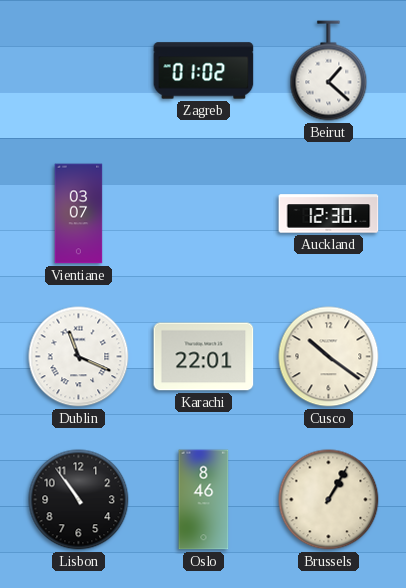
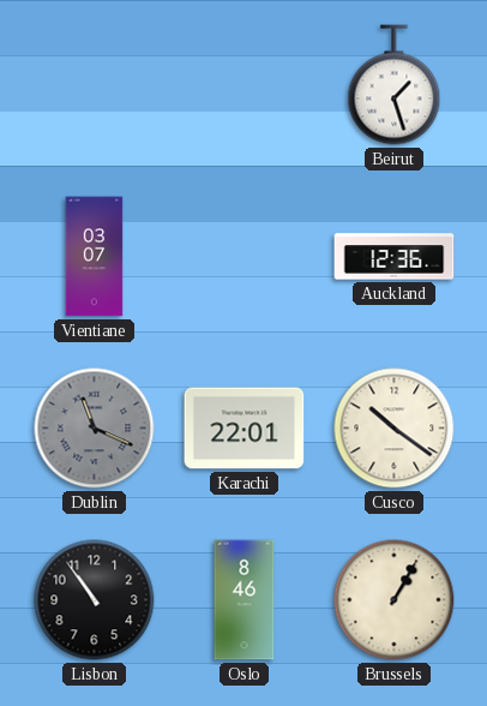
Zagreb: 01:02 -> none
Beirut: 1:22 -> 1:27
Auckland: 12:30 -> 12:36
Dublin dial: white -> grey
